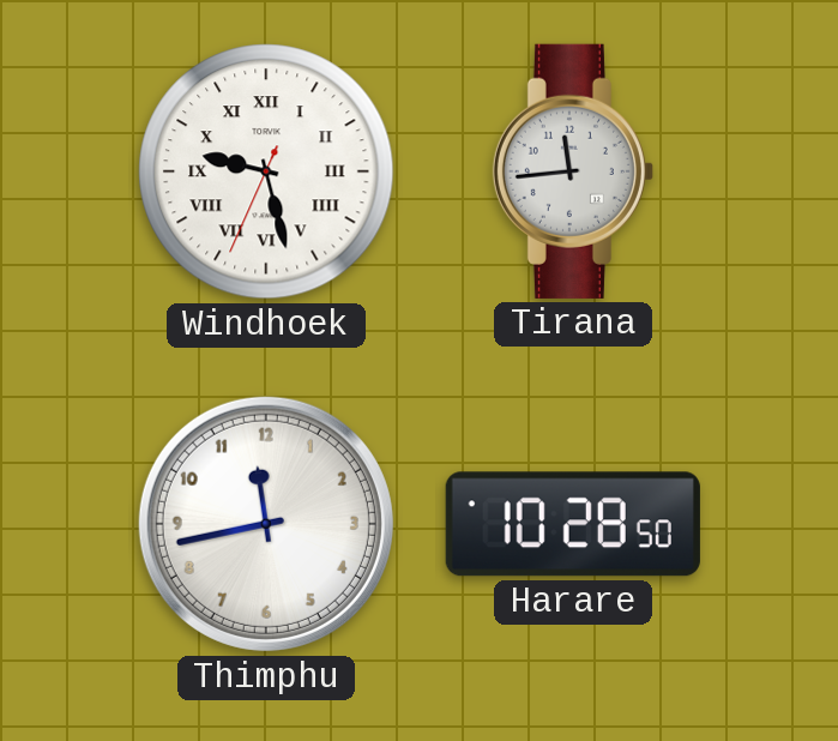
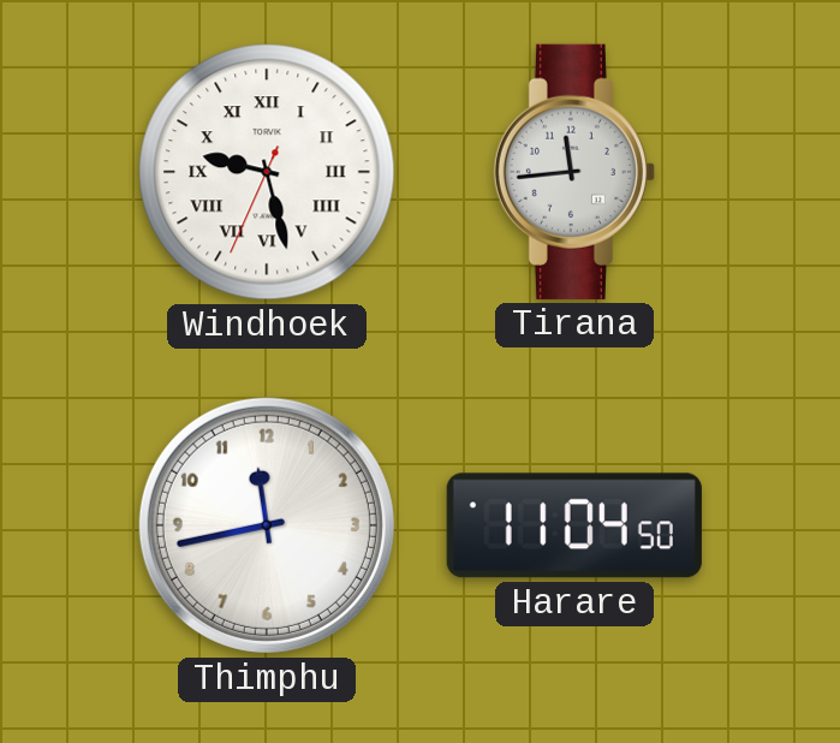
Harare: 10:28 -> 11:04
